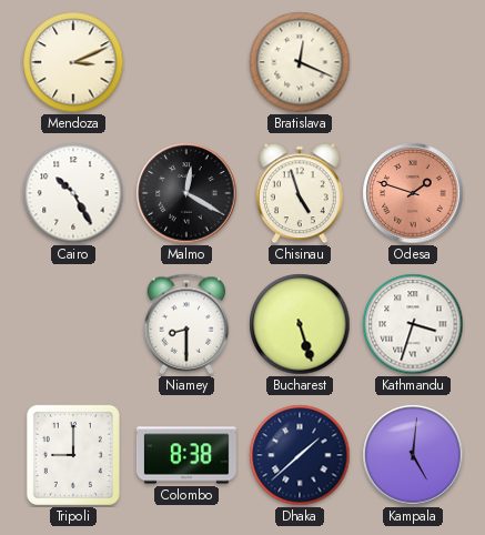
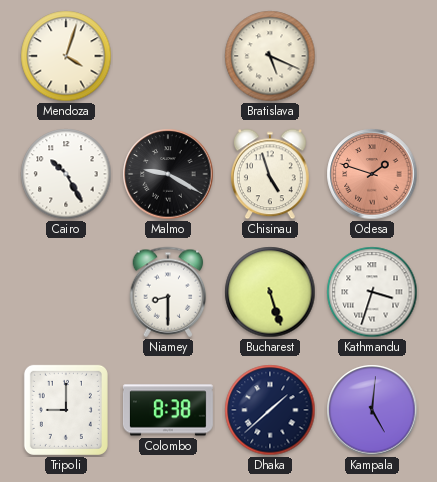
Mendoza: 3:11 -> 4:03
Bratislava: 12:19 -> 5:19
Malmo: 12:20 -> 9:20
